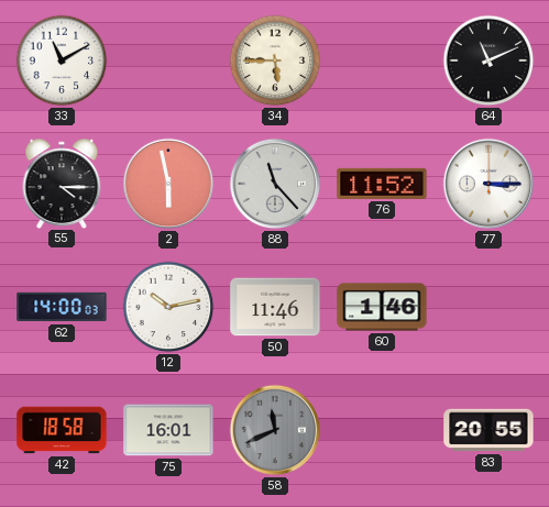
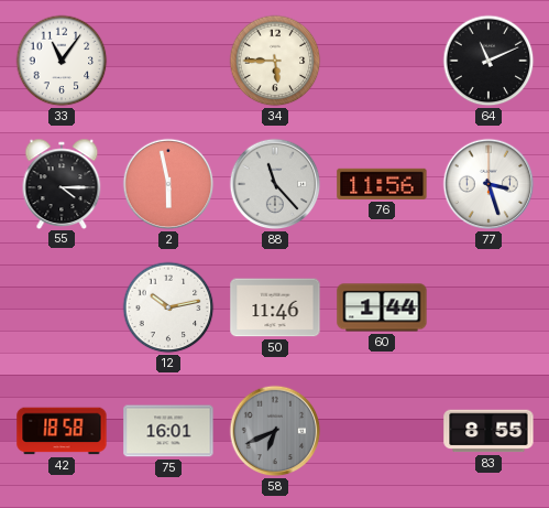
33: 11:10 -> 11:06
76: 11:52 -> 11:56
77: 3:15 -> 3:27
62: 14:00 -> none
60: 1:46 -> 1:44
58: 11:41 -> 6:41
83: 20:55 -> 8:55
